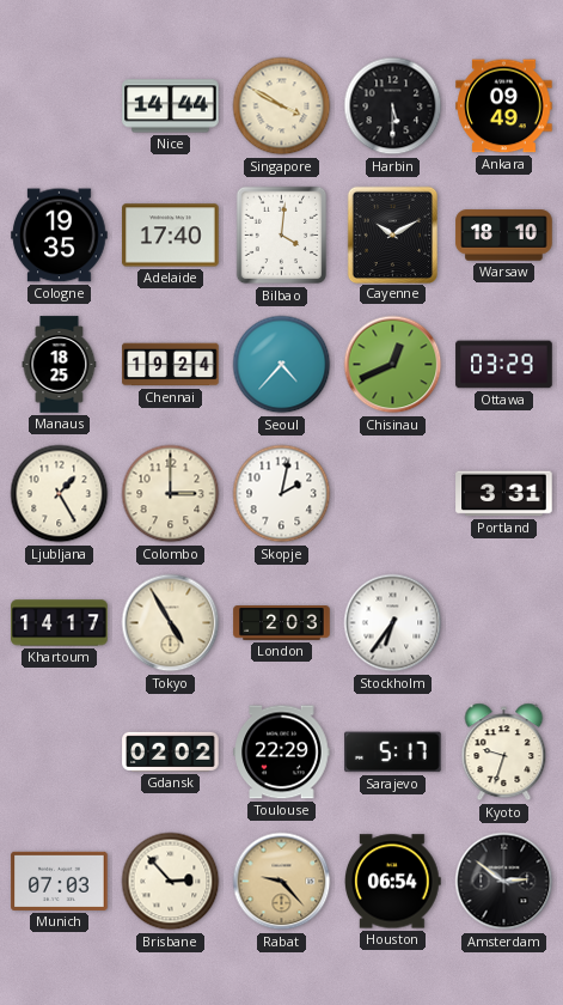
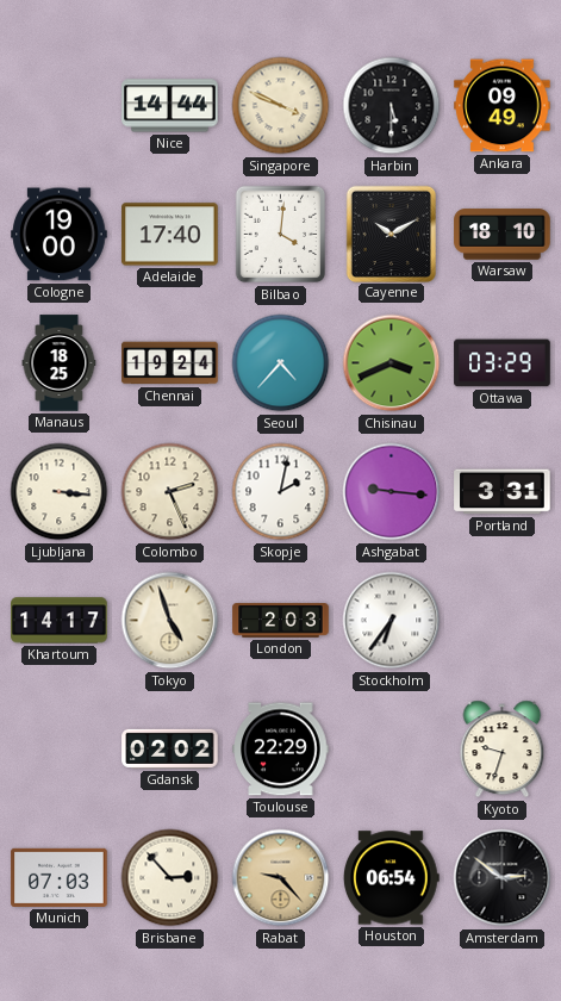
Singapore: 3:50 -> 3:49
Cologne: 19:35 -> 19:00
Chisinau: 12:41 -> 3:41
Ljubljana: 1:25 -> 3:16
Colombo: 3:00 -> 2:26
Ashgabat: none -> 9:16
Tokyo: 4:55 -> 4:57
Sarajevo: 5:17 -> none
